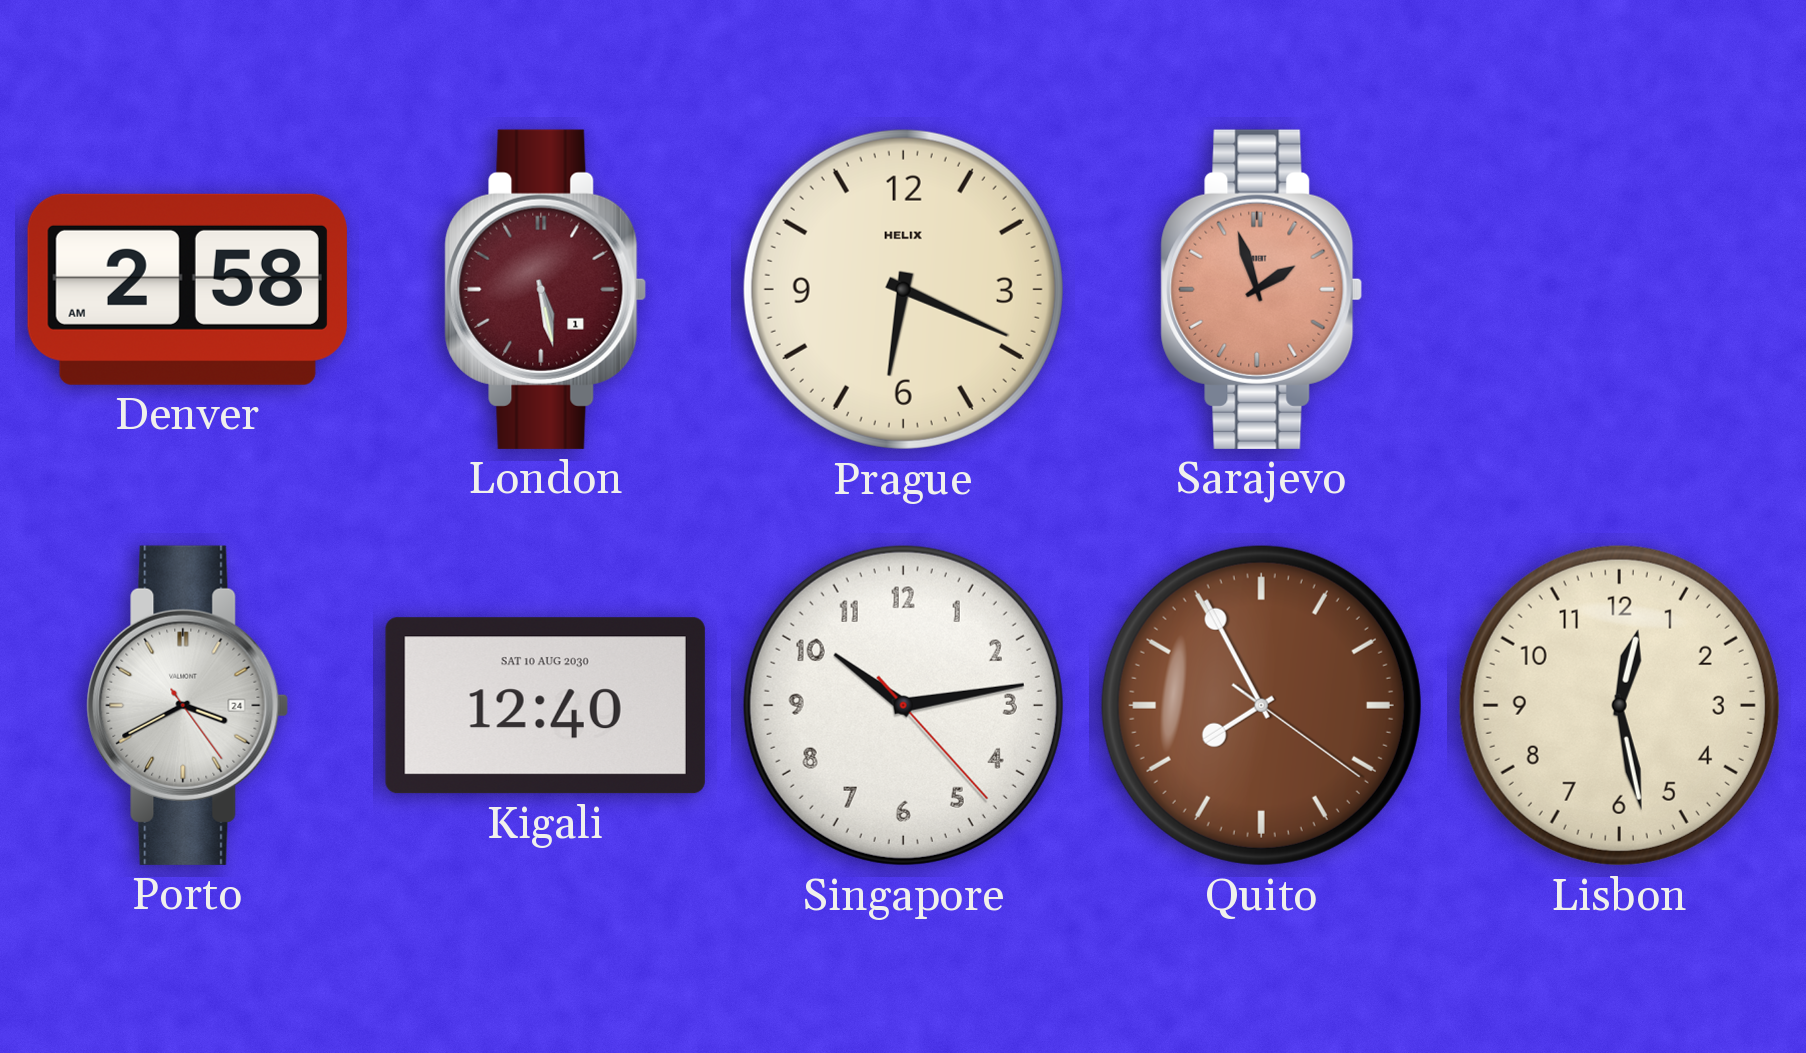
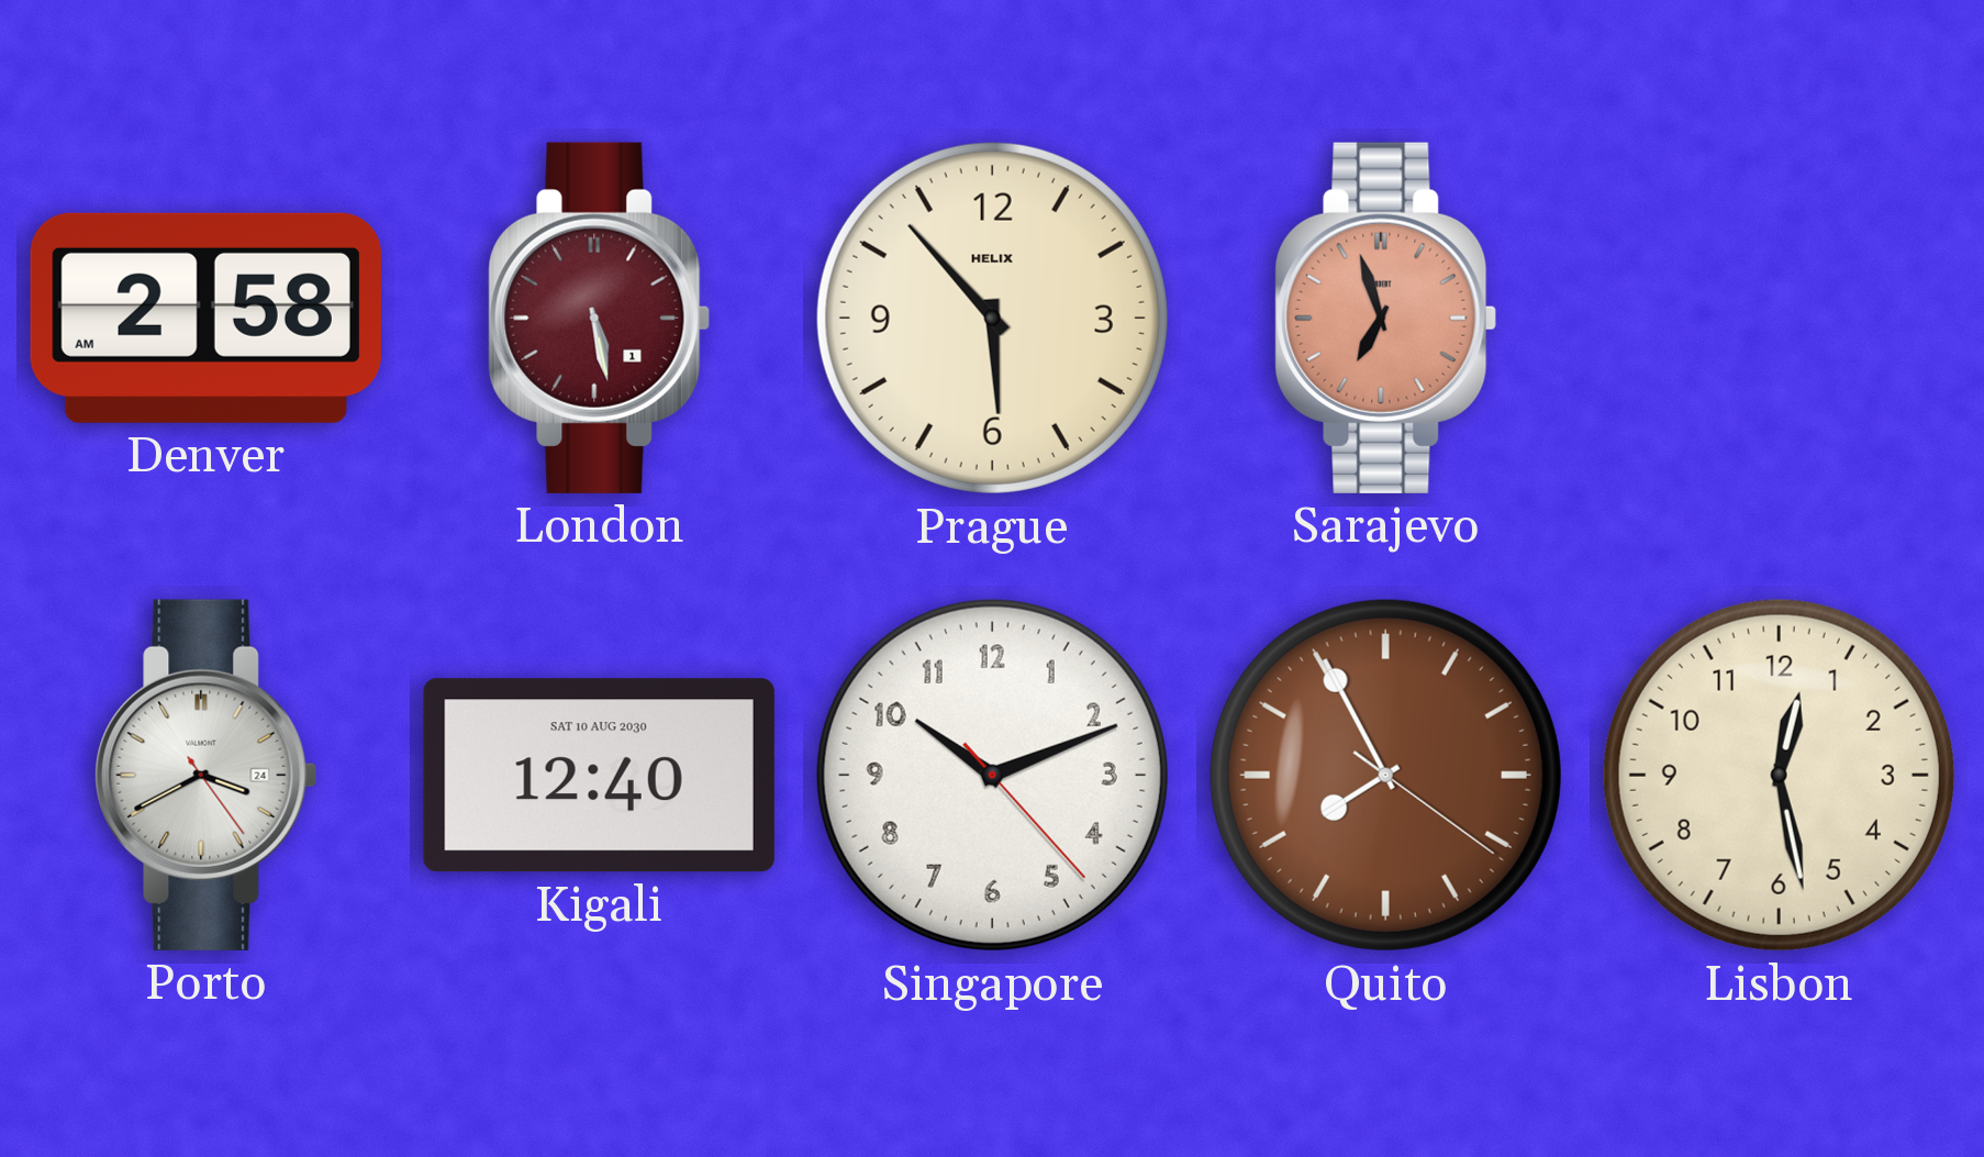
Prague: 6:19 -> 5:53
Sarajevo: 1:57 -> 6:57
Singapore: 10:13 -> 10:11
